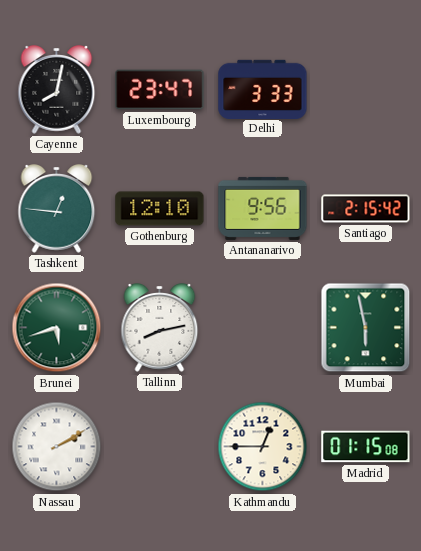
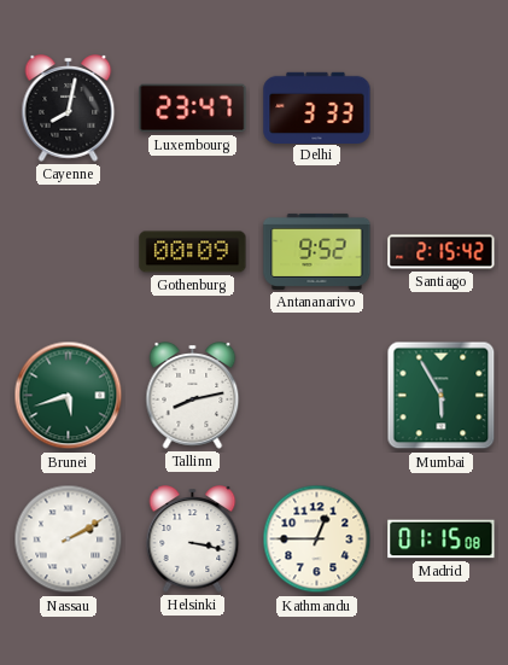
Tashkent: 12:46 -> none
Gothenburg: 12:10 -> 00:09
Antananarivo: 9:56 -> 9:52
Mumbai: 5:58 -> 5:55
Helsinki: none -> 3:17
